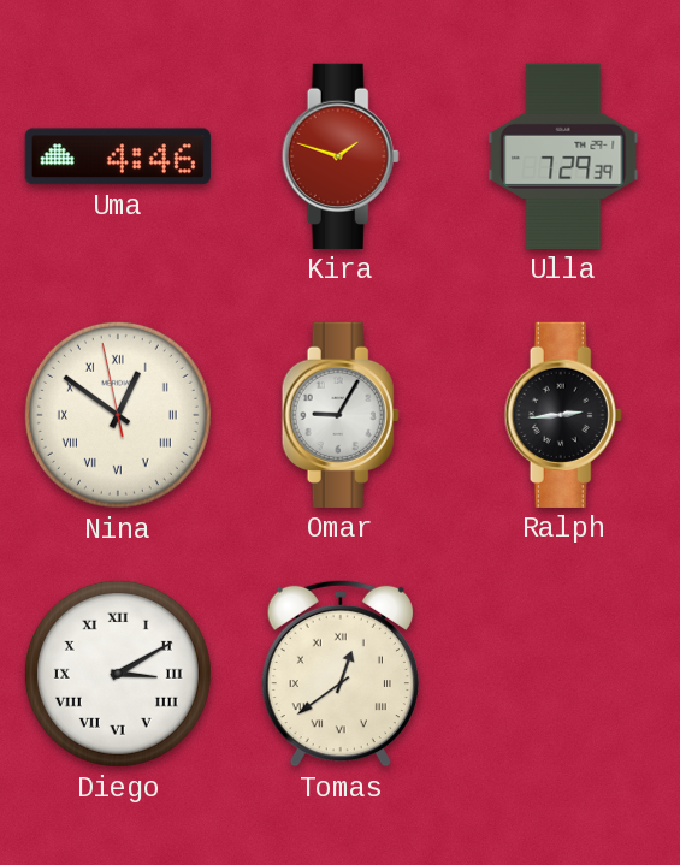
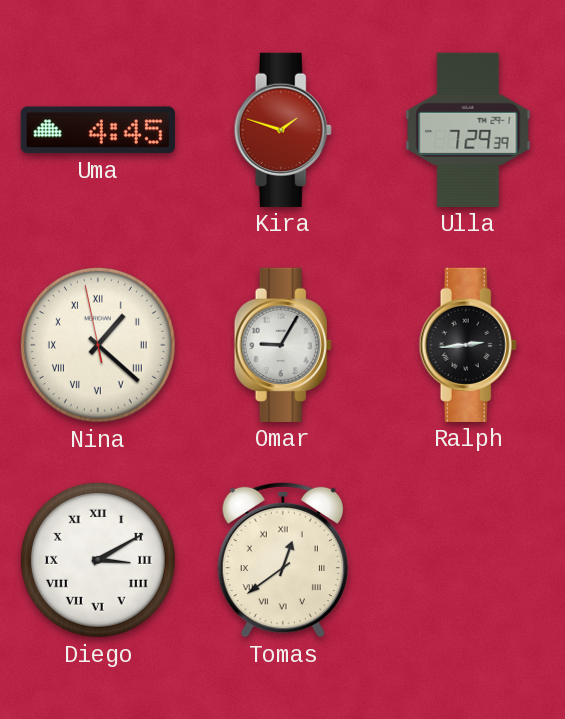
Uma: 4:46 -> 4:45
Nina: 12:50 -> 1:21
